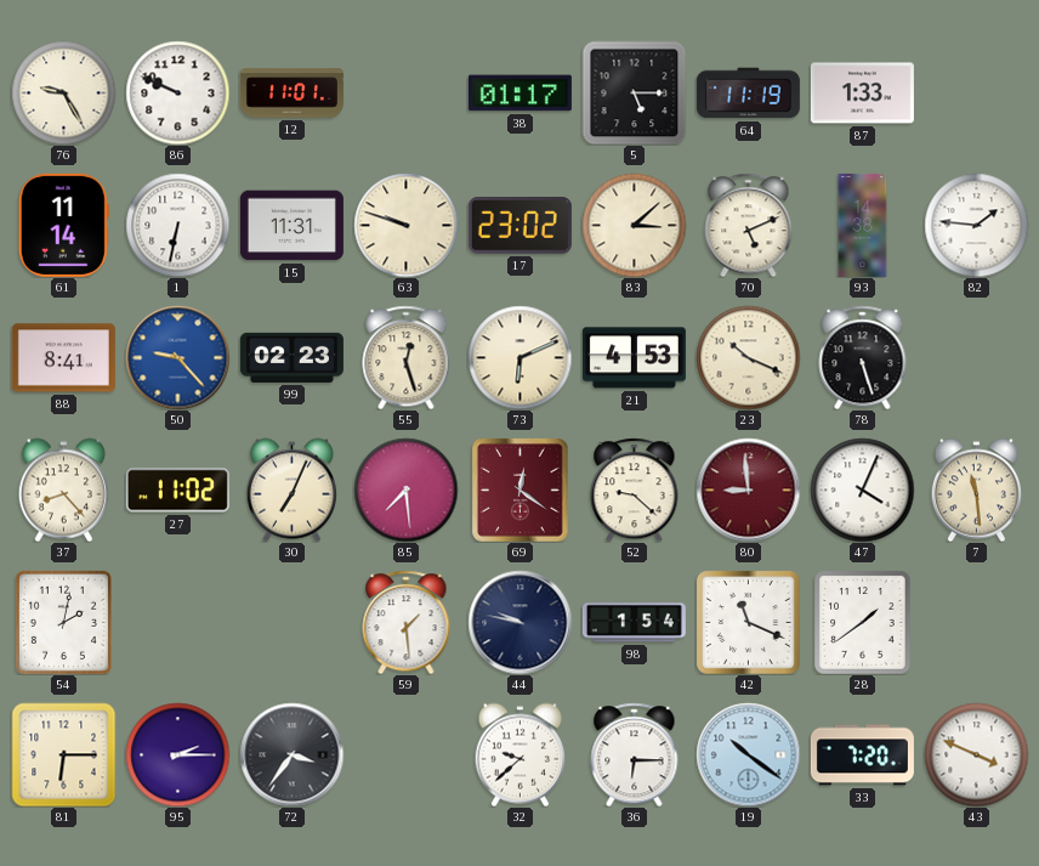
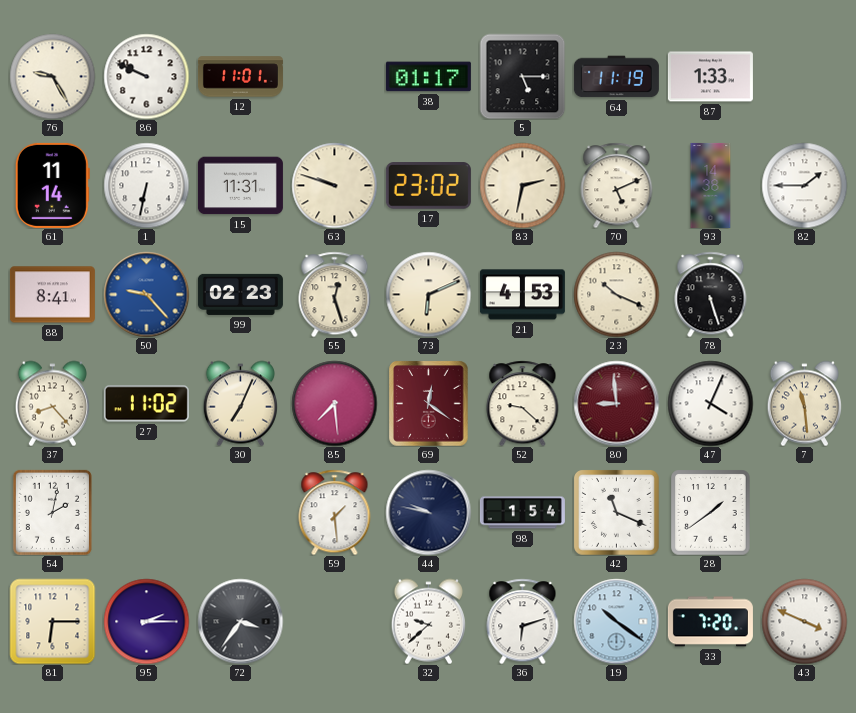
83: 3:08 -> 2:32
82: 1:46 -> 1:45
36: 6:15 -> 6:12
